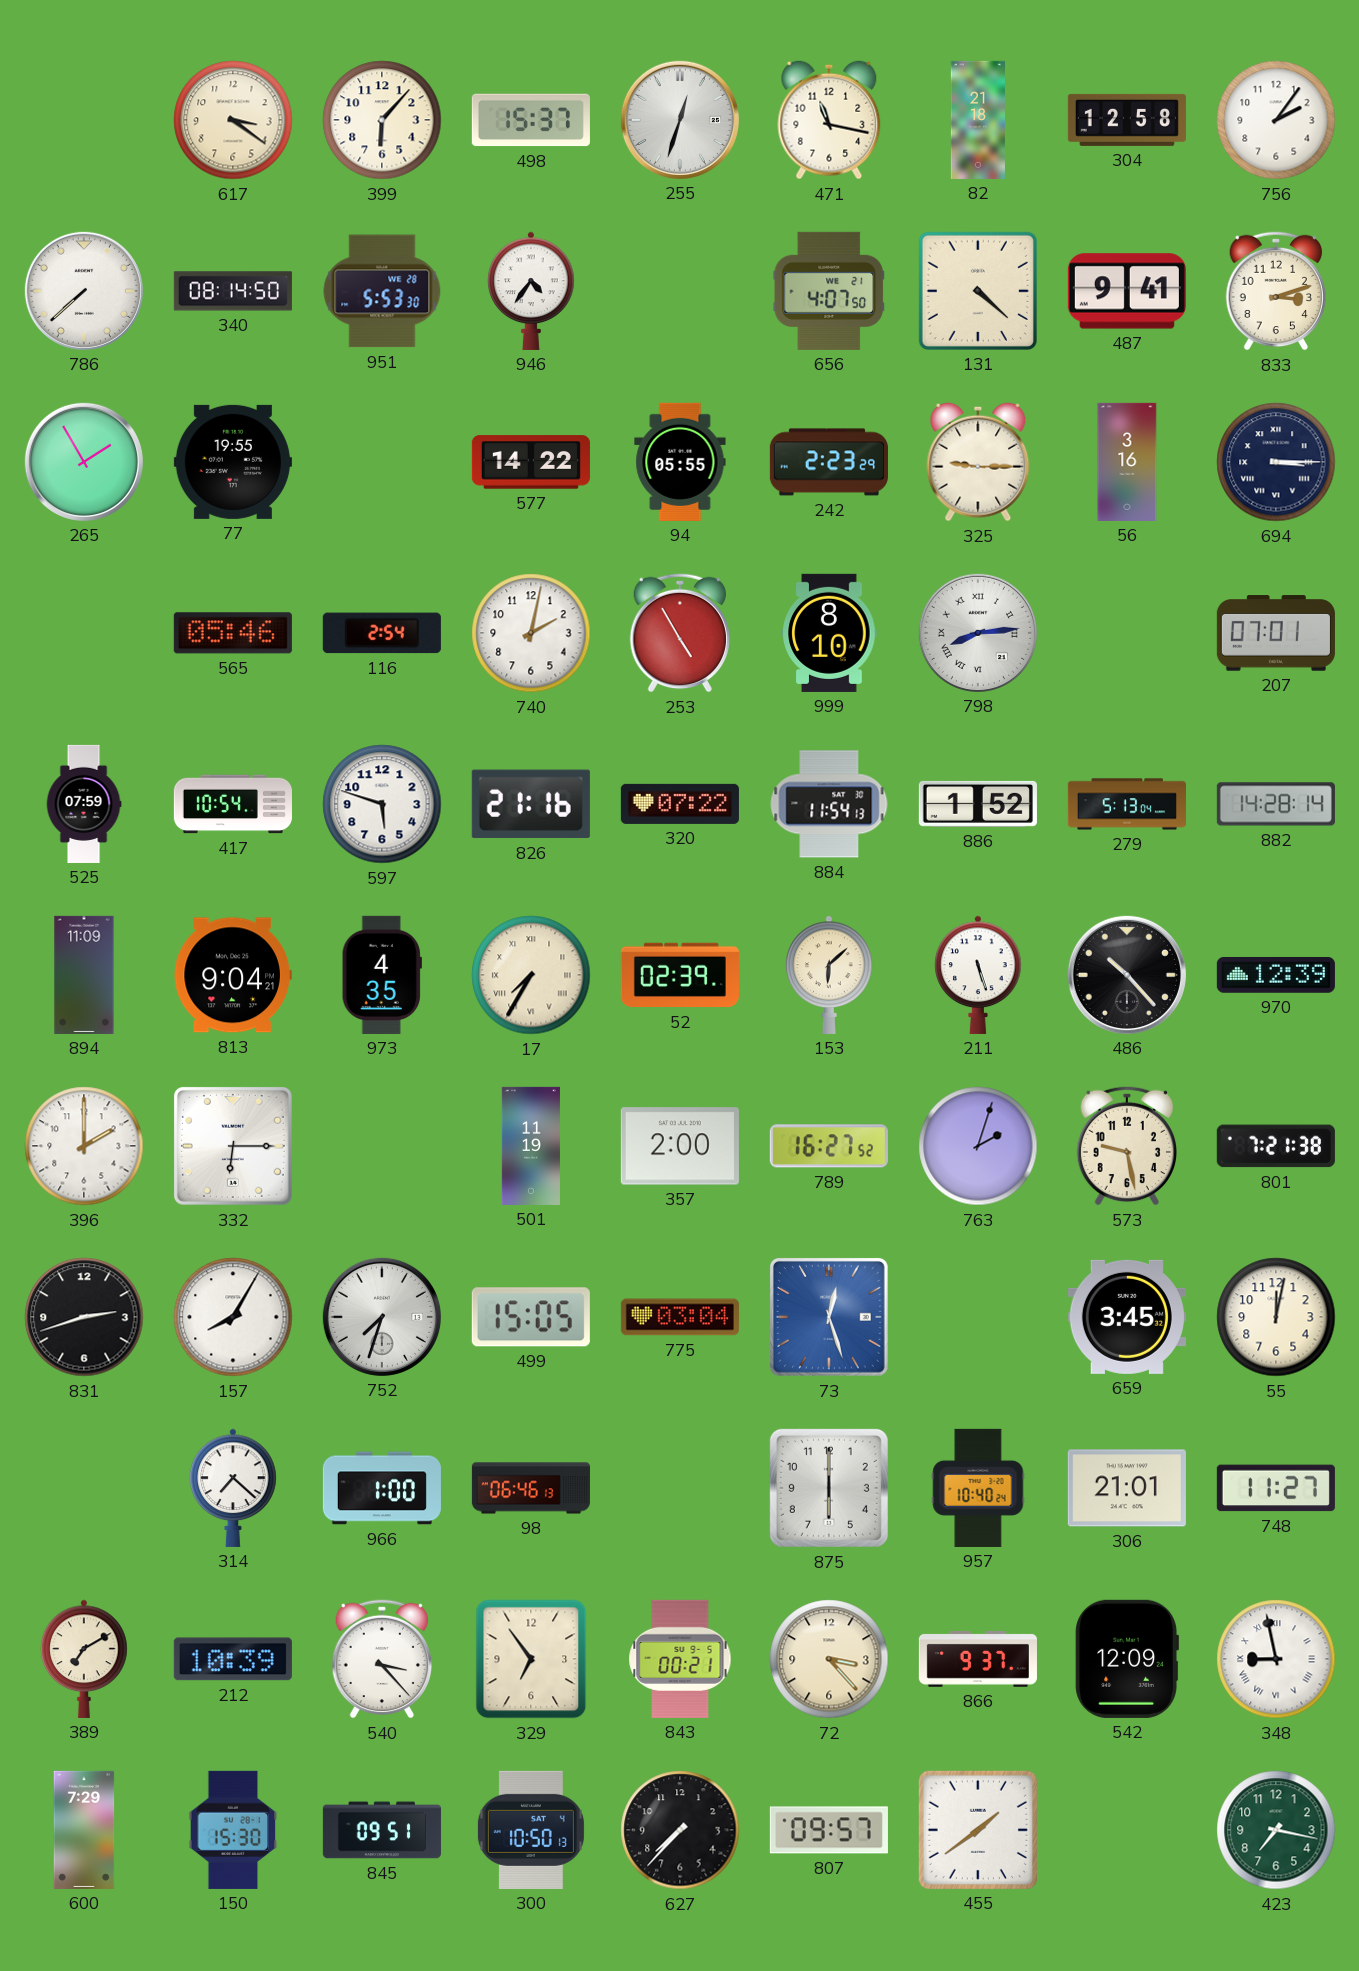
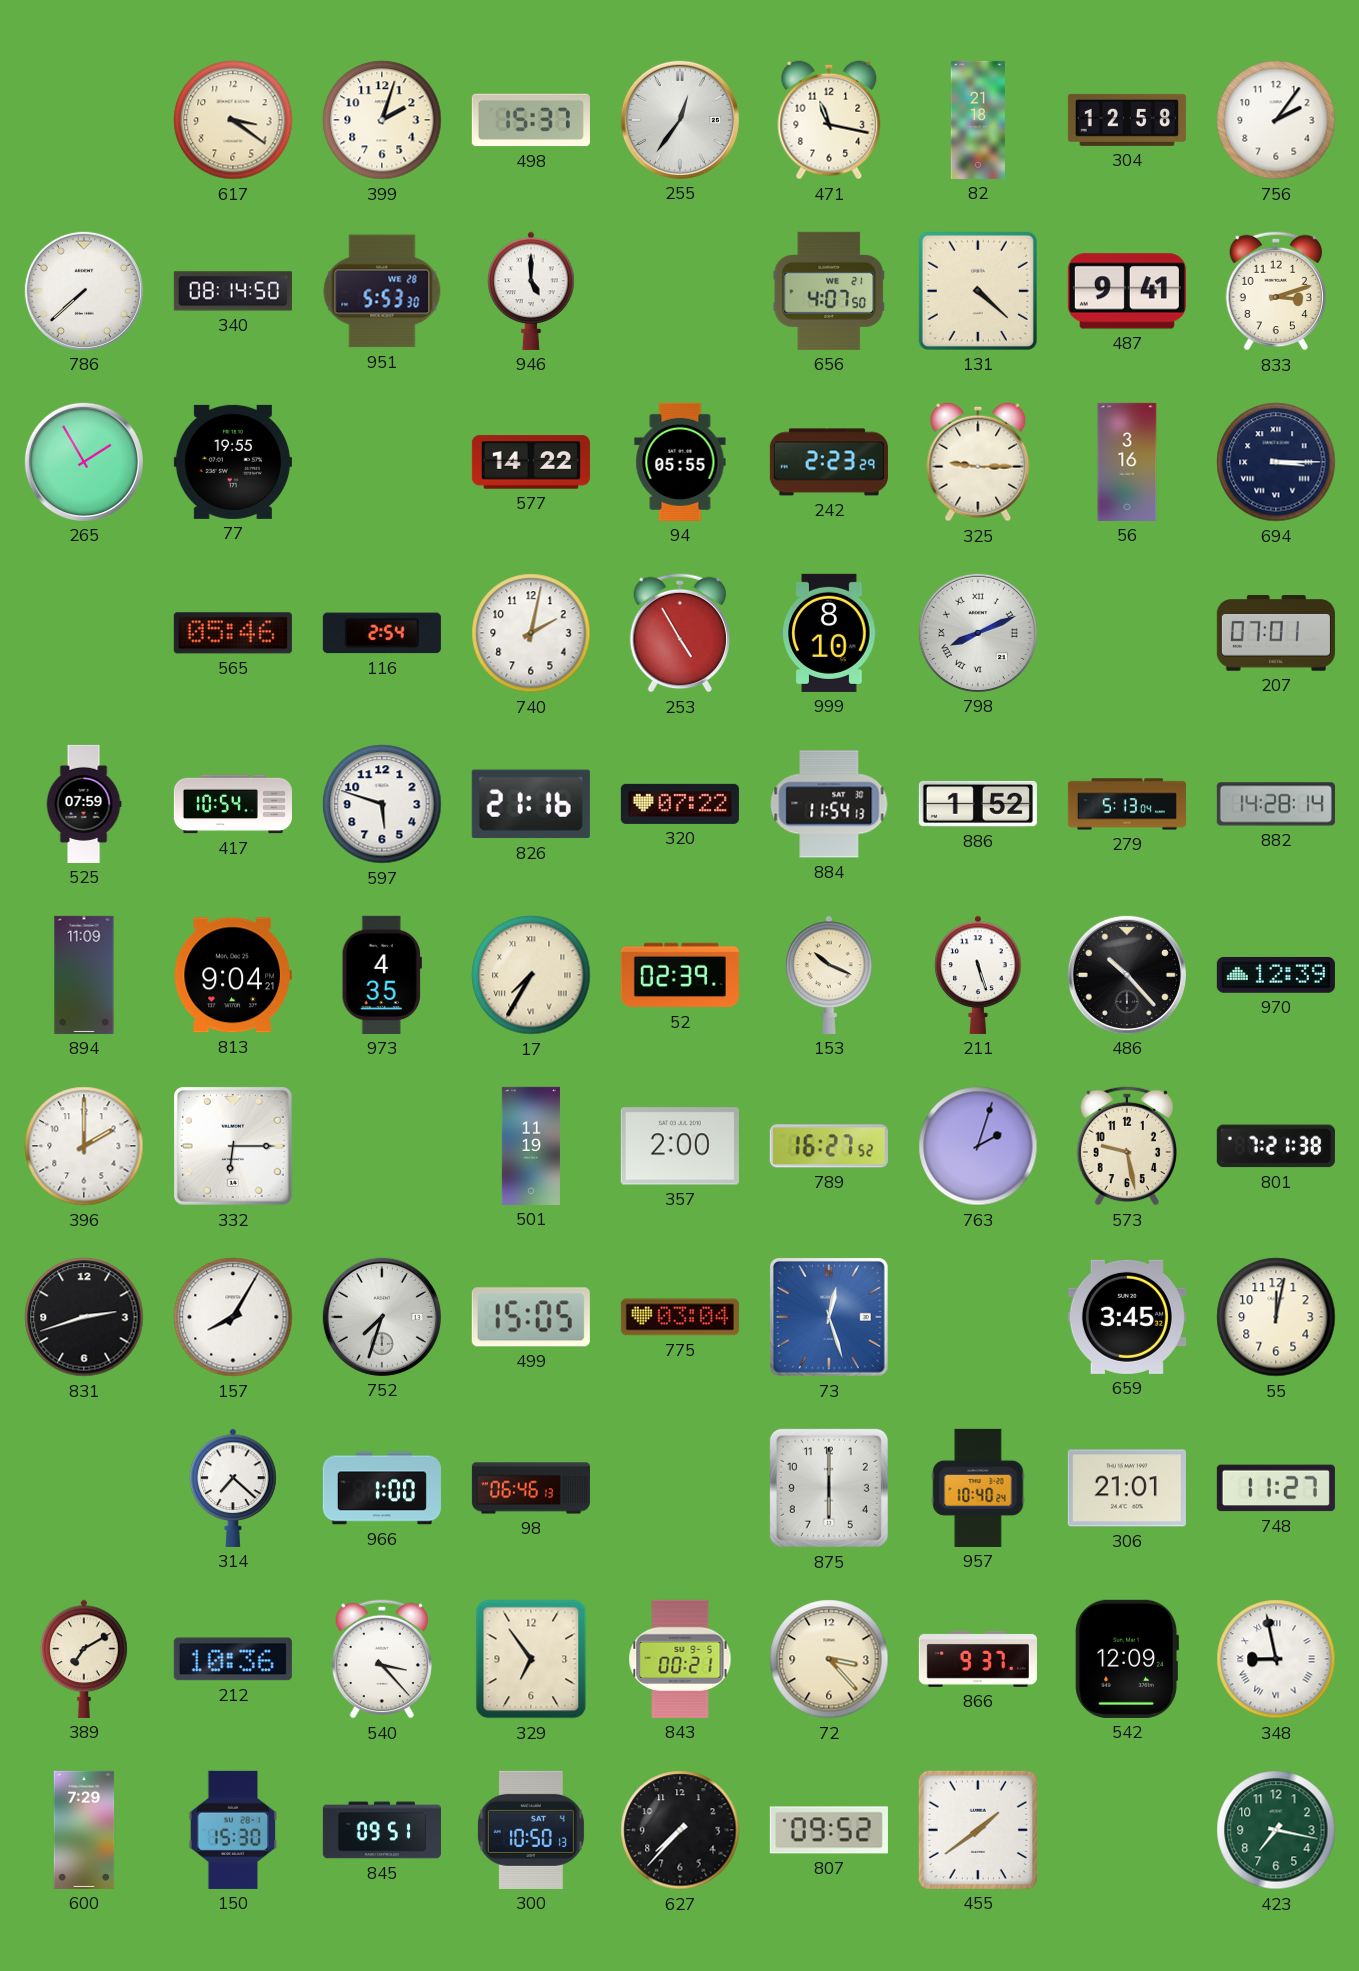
399: 6:07 -> 2:03
255: 12:33 -> 12:36
946: 4:36 -> 5:00
798: 8:14 -> 8:11
153: 6:08 -> 10:19
212: 10:39 -> 10:36
807: 09:57 -> 09:52
